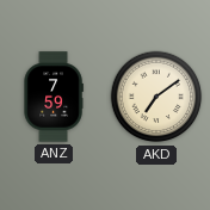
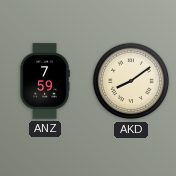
AKD: 7:09 -> 8:09
